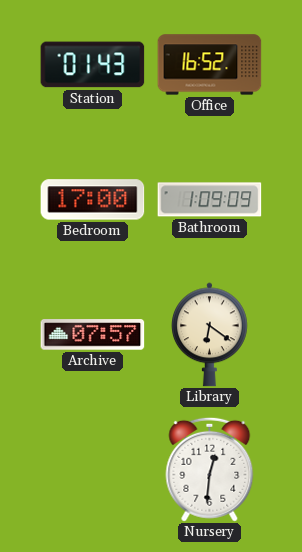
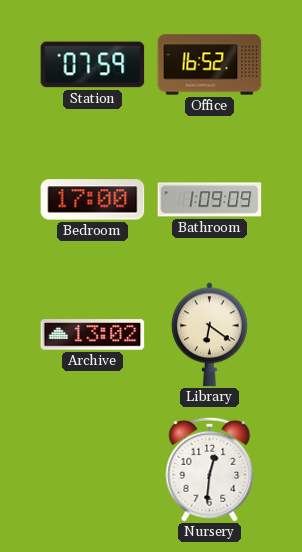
Station: 01:43 -> 07:59
Archive: 07:57 -> 13:02
